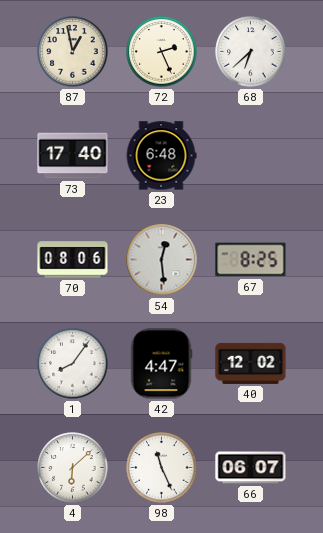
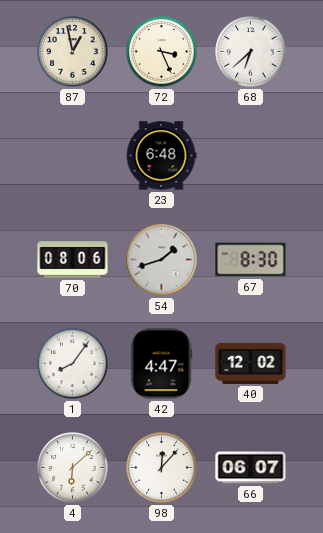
72: 2:26 -> 3:26
73: 17:40 -> none
54: 12:29 -> 1:42
67: 8:25 -> 8:30
98: 11:26 -> 12:07
